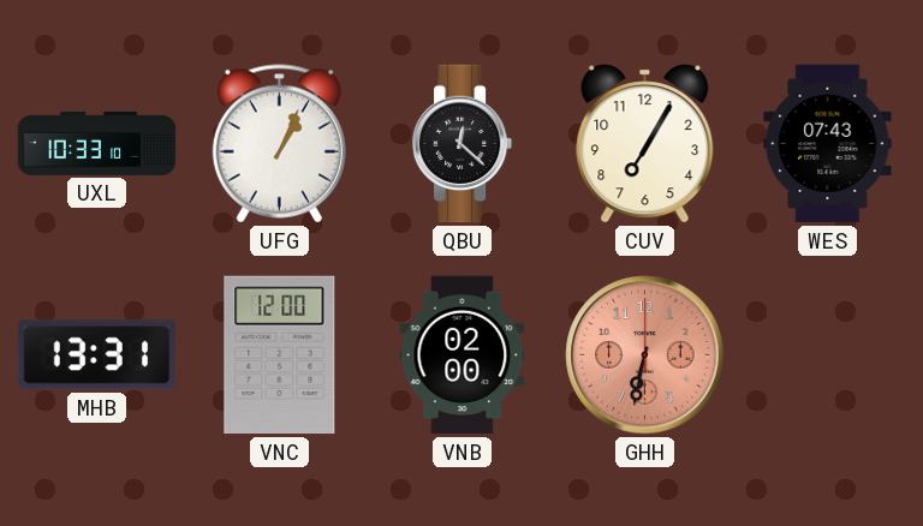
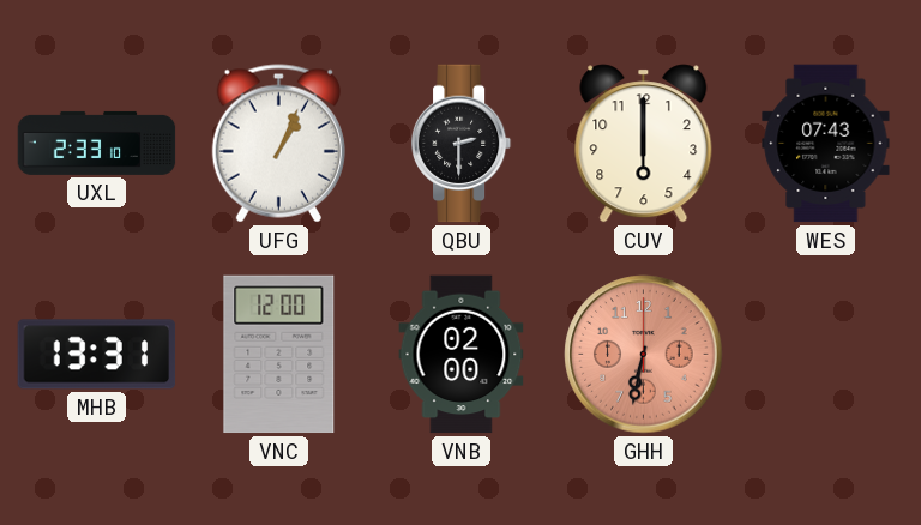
UXL: 10:33 -> 2:33
QBU: 12:22 -> 2:30
CUV: 7:05 -> 6:00
